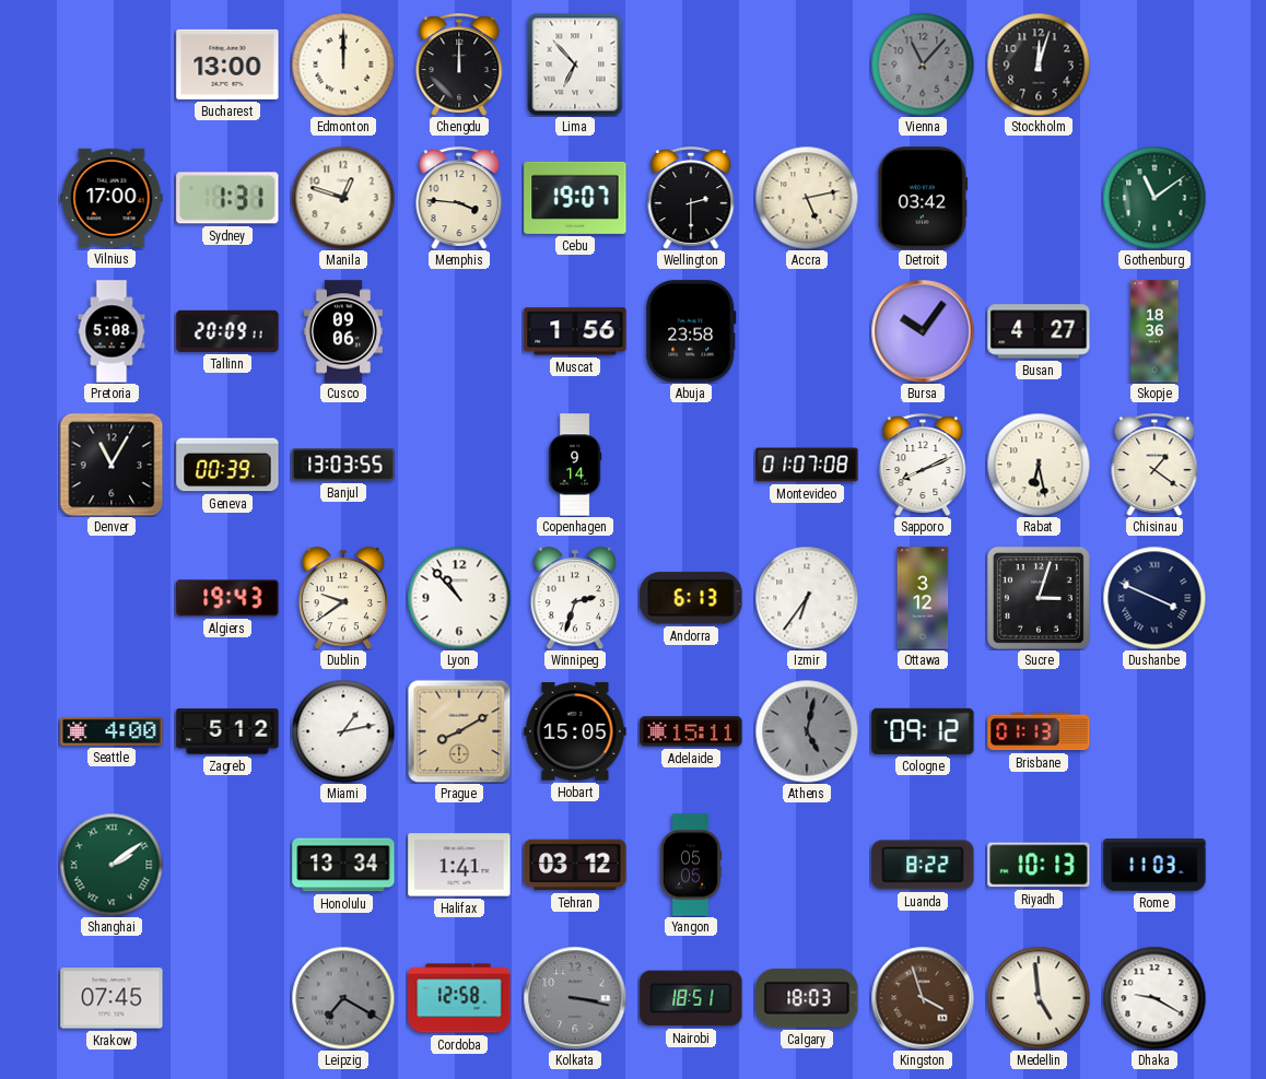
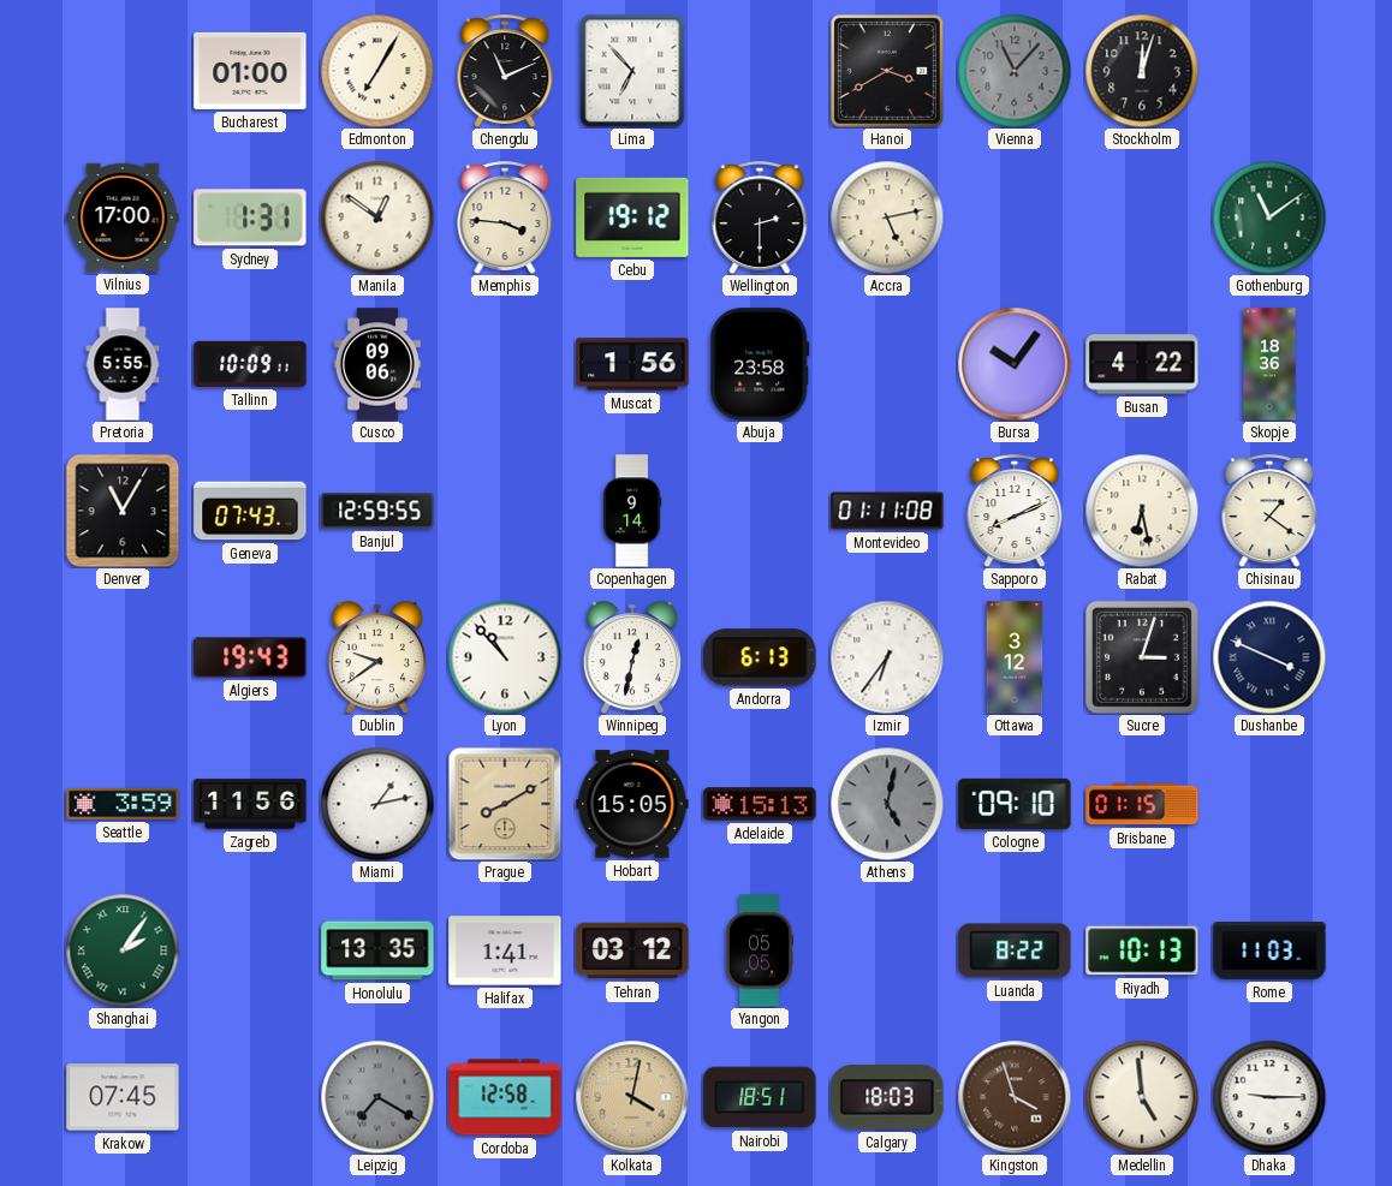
Bucharest: 13:00 -> 01:00
Edmonton: 12:00 -> 7:05
Chengdu: 12:00 -> 11:11
Hanoi: none -> 3:40
Manila: 12:48 -> 12:51
Cebu: 19:07 -> 19:12
Detroit: 03:42 -> none
Pretoria: 5:08 -> 5:55
Tallinn: 20:09 -> 10:09
Busan: 4:27 -> 4:22
Geneva: 00:39 -> 07:43
Banjul: 13:03 -> 12:59
Montevideo: 01:07 -> 01:11
Winnipeg: 2:33 -> 12:32
Seattle: 4:00 -> 3:59
Zagreb: 5:12 -> 11:56
Adelaide: 15:11 -> 15:13
Cologne: 09:12 -> 09:10
Brisbane: 01:13 -> 01:15
Shanghai: 2:09 -> 2:06
Honolulu: 13:34 -> 13:35
Kolkata: 3:17 -> 4:02
Kolkata dial: grey -> champagne
Dhaka: 9:20 -> 9:15
